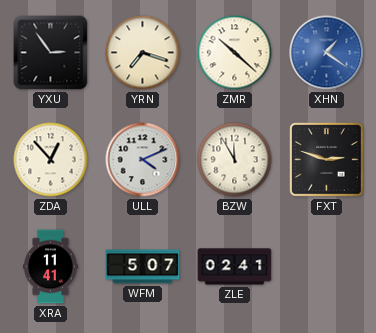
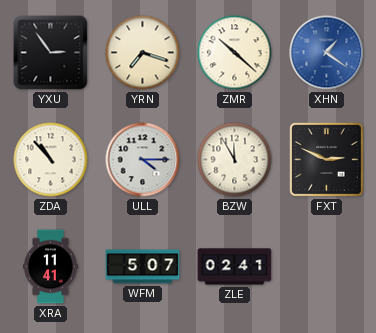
ZDA: 12:53 -> 10:53
ULL: 4:11 -> 4:15
FXT: 2:48 -> 2:49
